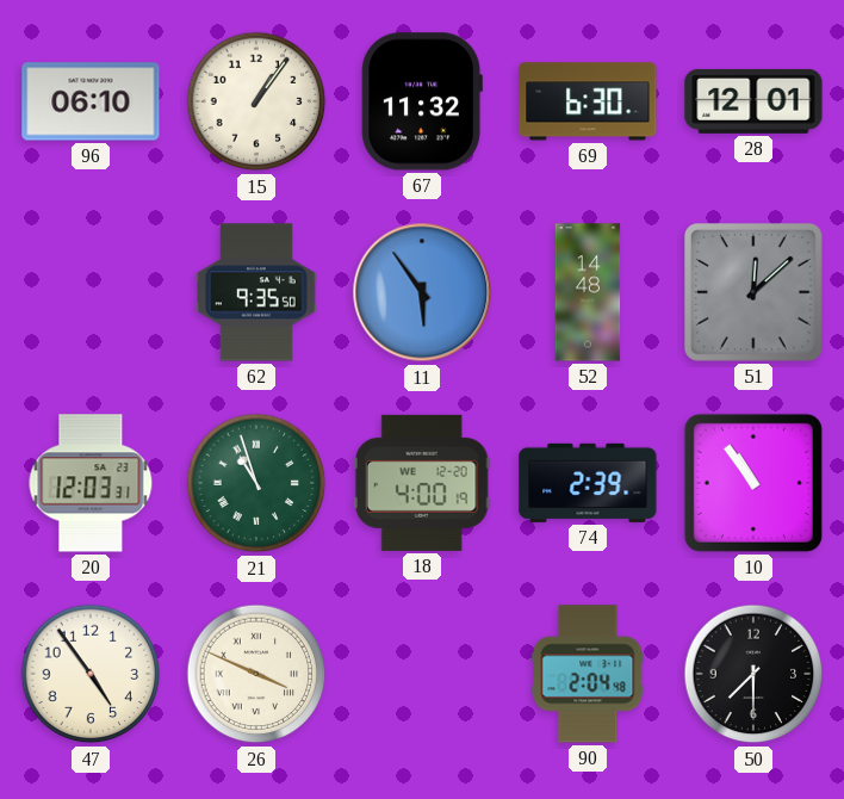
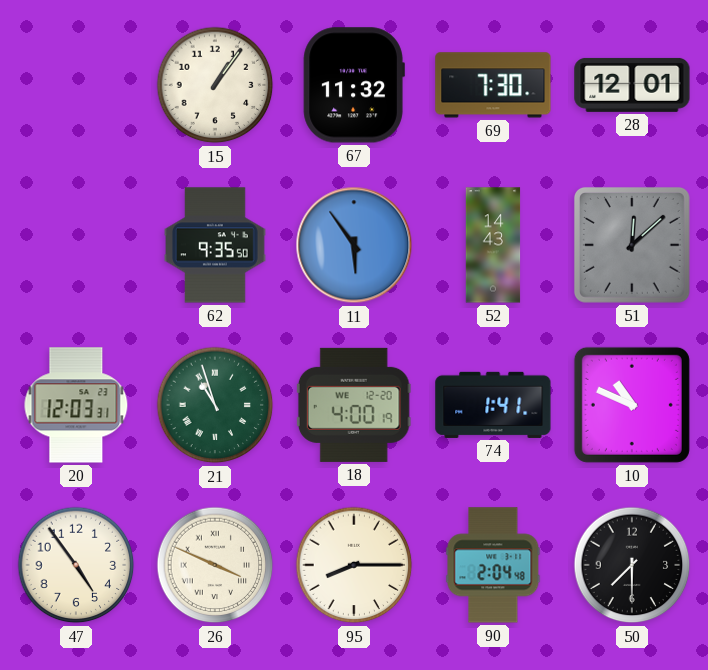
96: 06:10 -> none
69: 6:30 -> 7:30
52: 14:48 -> 14:43
74: 2:39 -> 1:41
10: 10:54 -> 10:49
95: none -> 8:15
